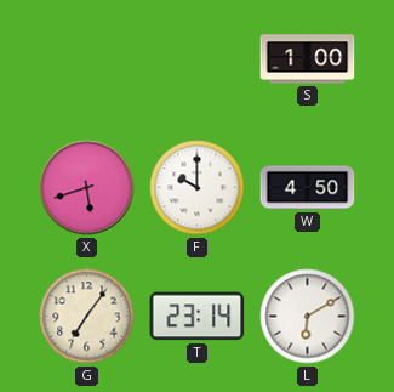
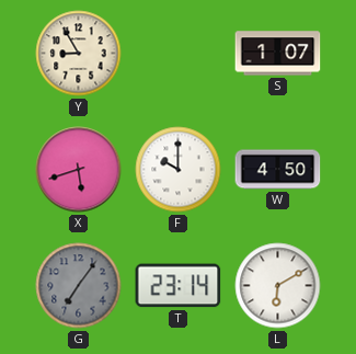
Y: none -> 8:55
S: 1:00 -> 1:07
G dial: cream -> grey
